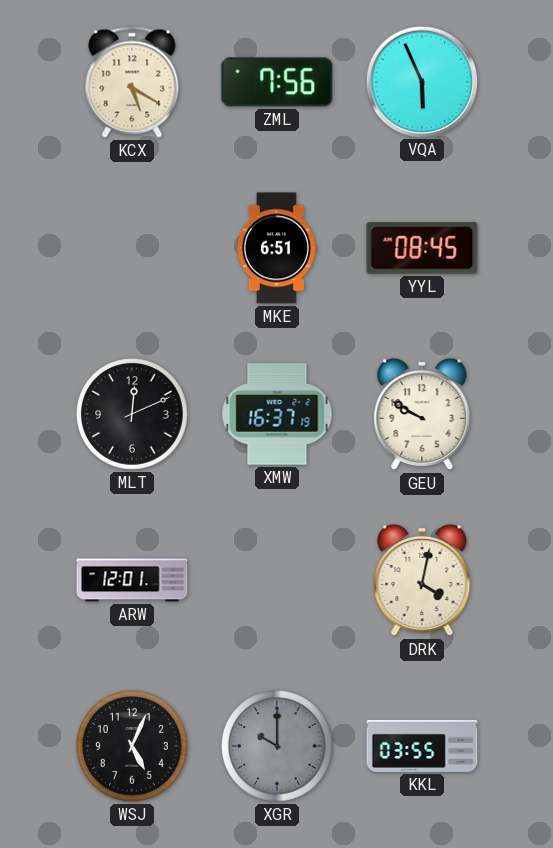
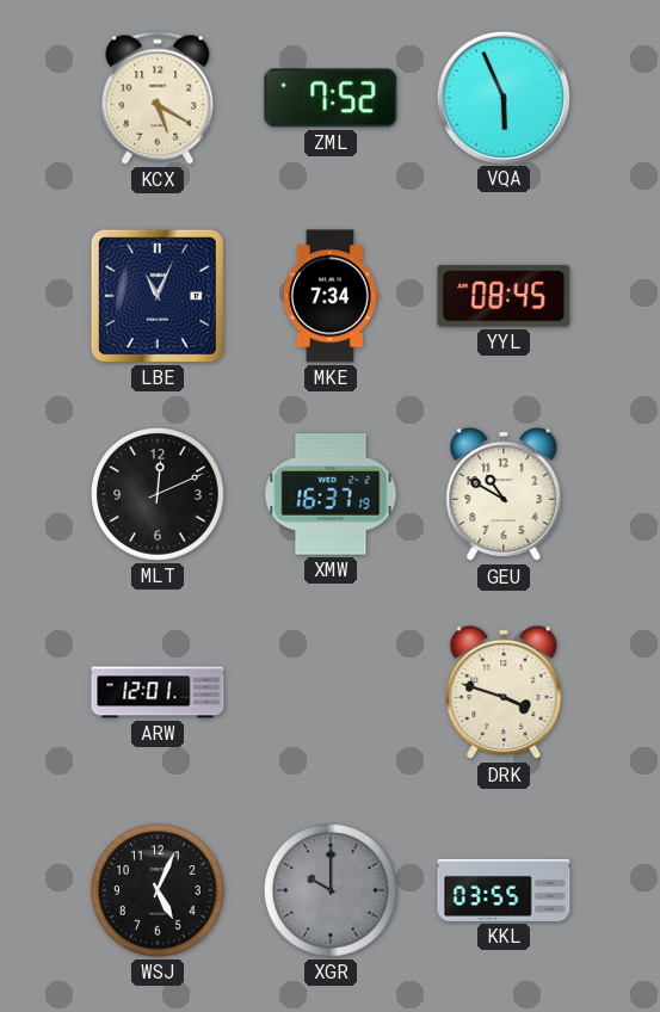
ZML: 7:56 -> 7:52
LBE: none -> 11:04
MKE: 6:51 -> 7:34
GEU: 9:50 -> 10:50
DRK: 4:02 -> 3:48
